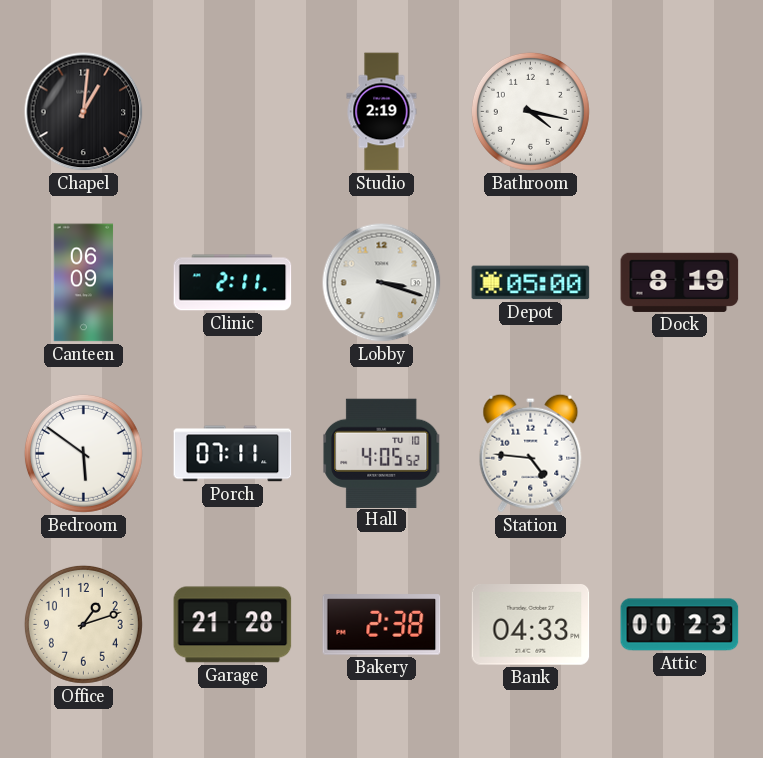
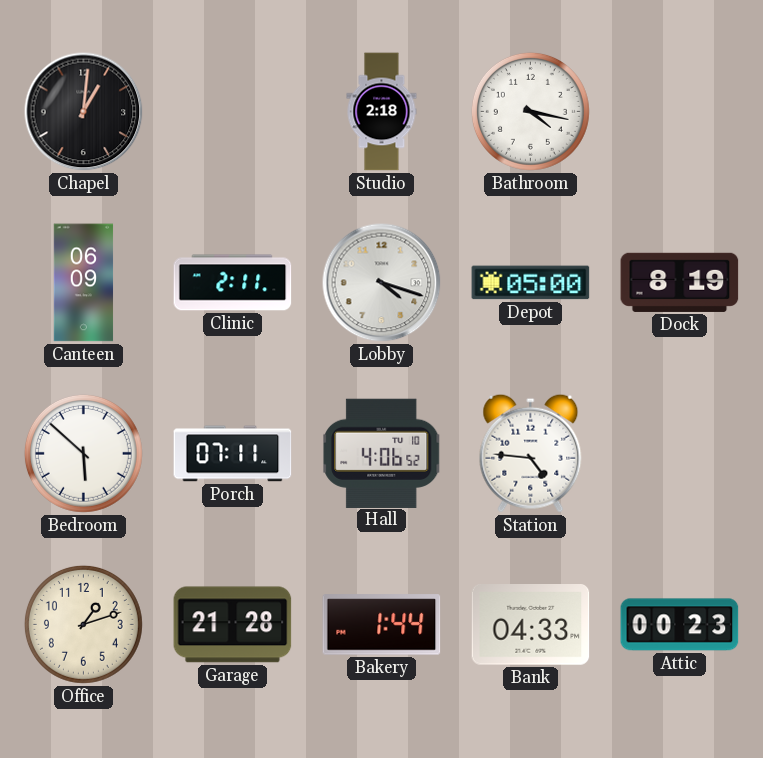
Studio: 2:19 -> 2:18
Lobby: 3:18 -> 4:18
Bedroom: 5:51 -> 5:52
Hall: 4:05 -> 4:06
Bakery: 2:38 -> 1:44
